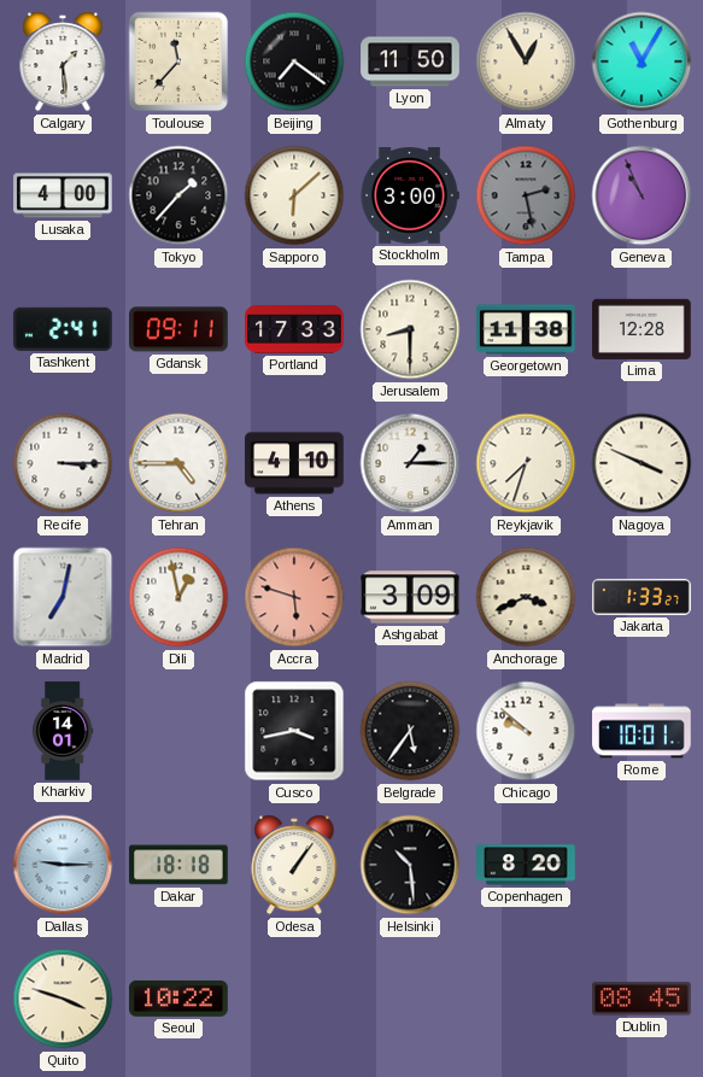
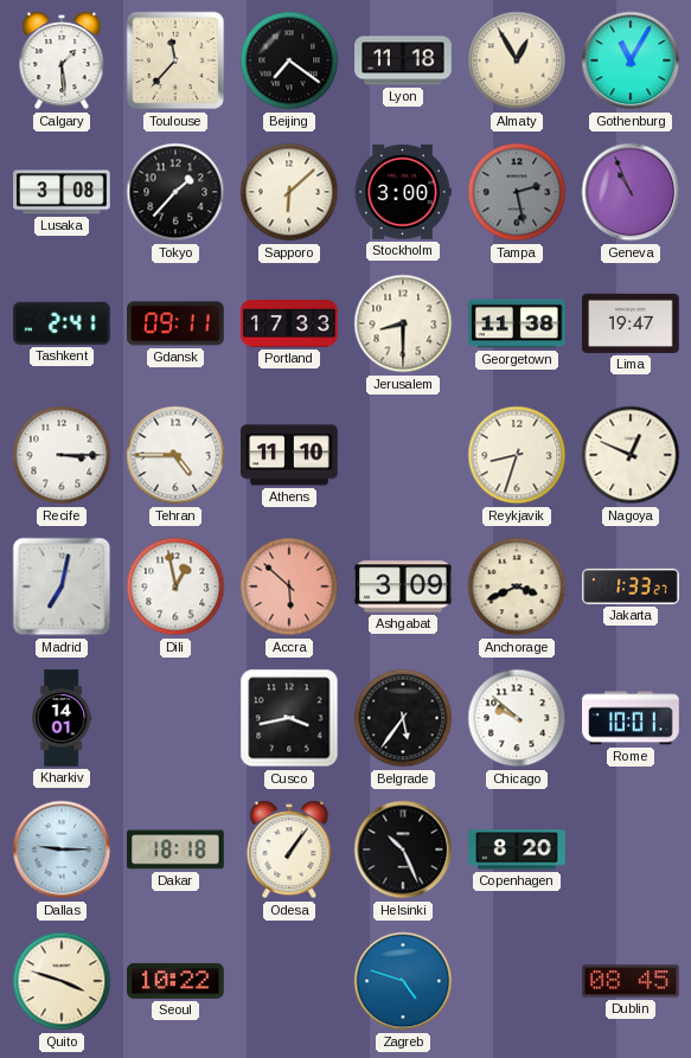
Lyon: 11:50 -> 11:18
Lusaka: 4:00 -> 3:08
Lima: 12:28 -> 19:47
Athens: 4:10 -> 11:10
Amman: 1:15 -> none
Reykjavik: 7:33 -> 8:33
Nagoya: 3:49 -> 12:49
Accra: 5:48 -> 5:52
Helsinki: 10:29 -> 10:26
Zagreb: none -> 4:48
